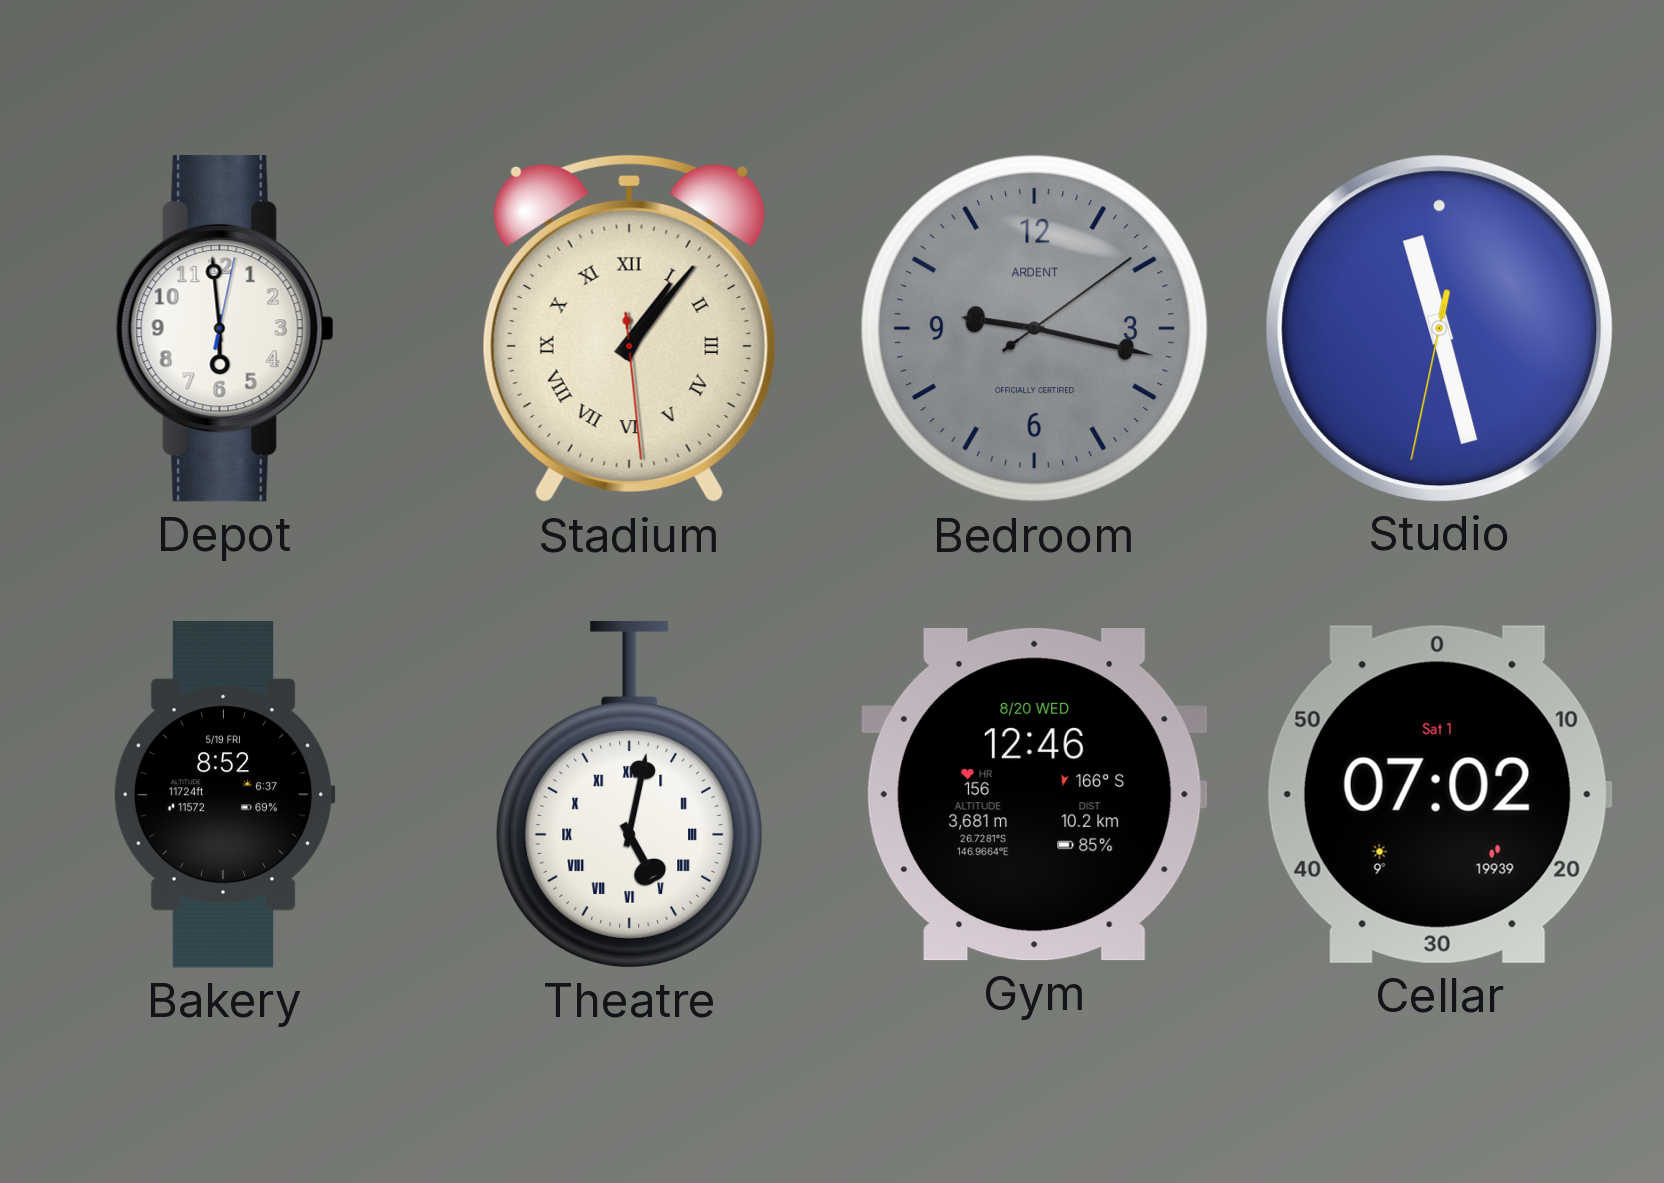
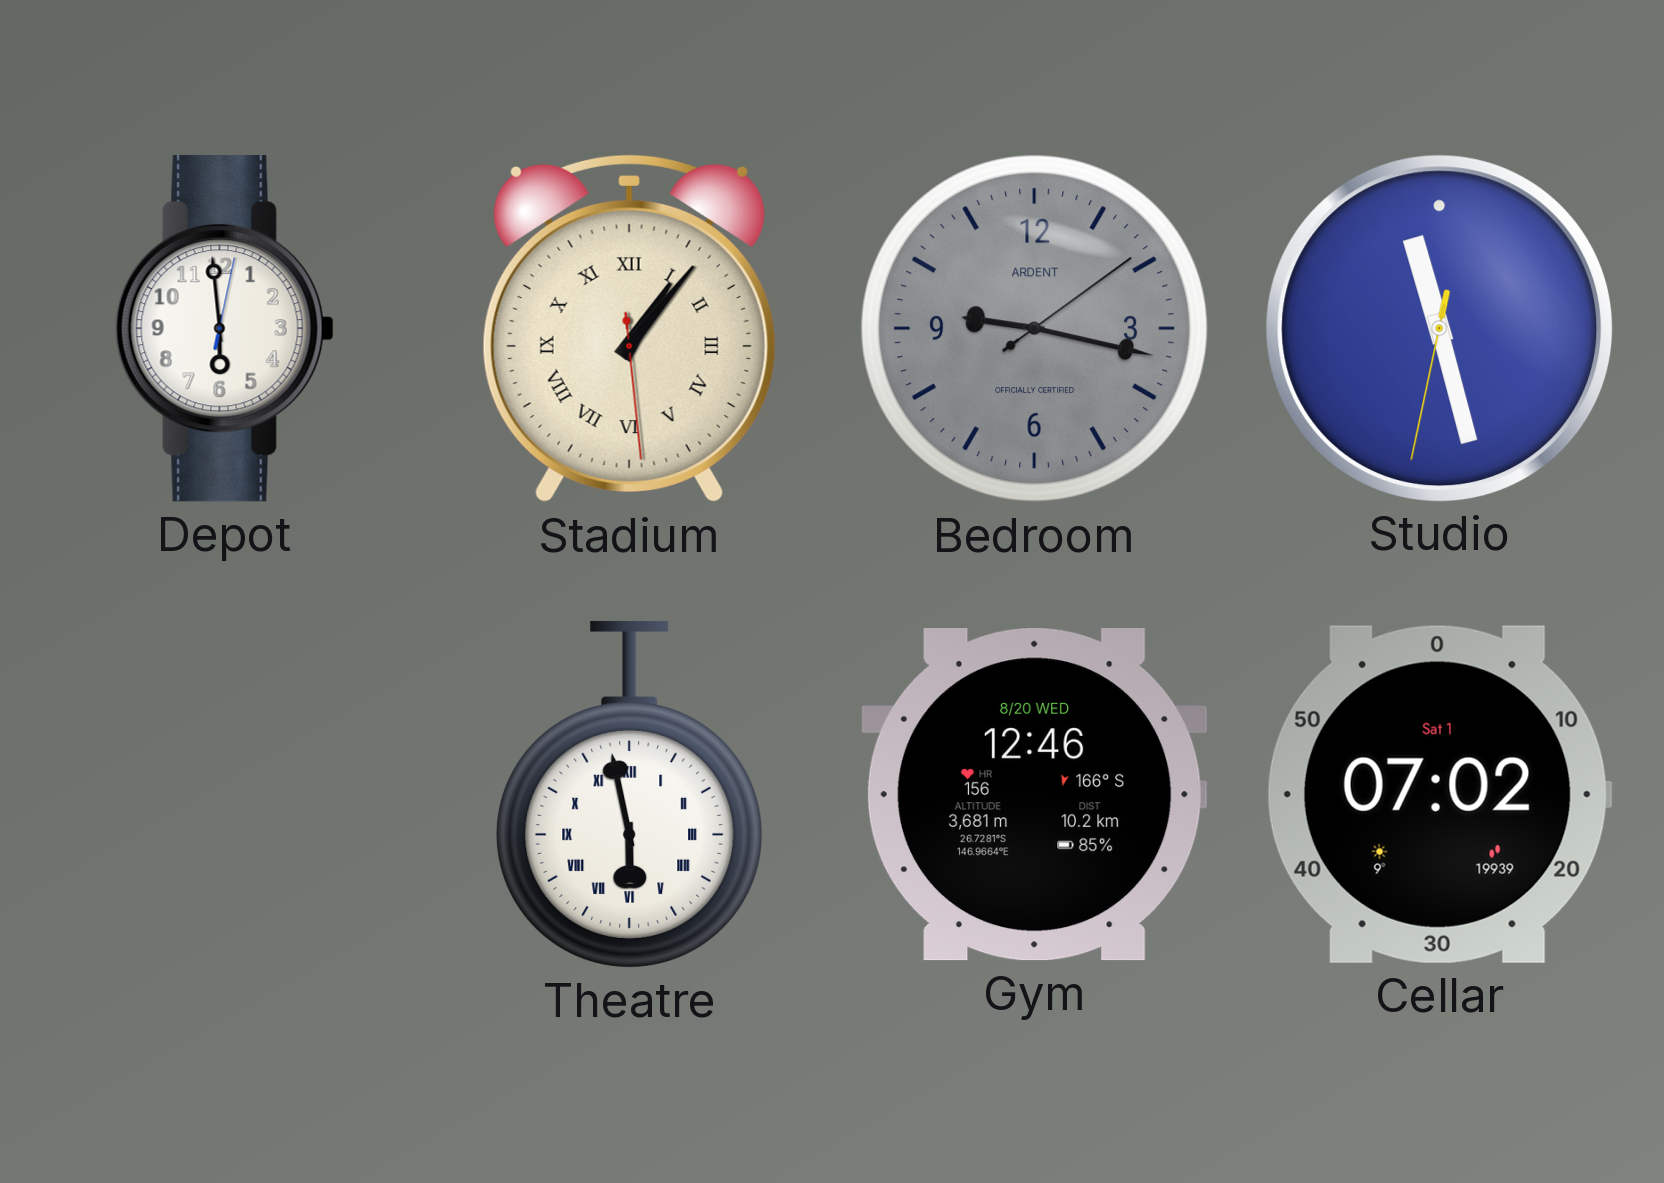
Bakery: 8:52 -> none
Theatre: 5:02 -> 5:58
